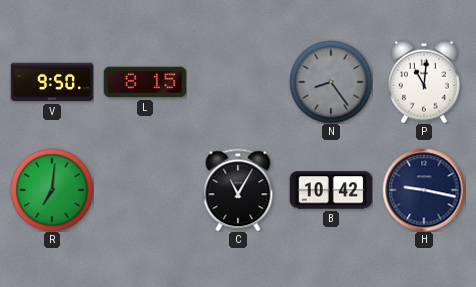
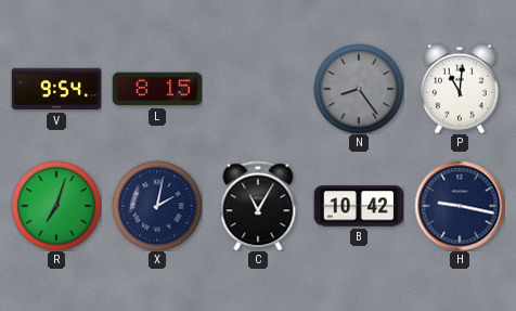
V: 9:50 -> 9:54
R: 7:01 -> 7:03
X: none -> 2:02
